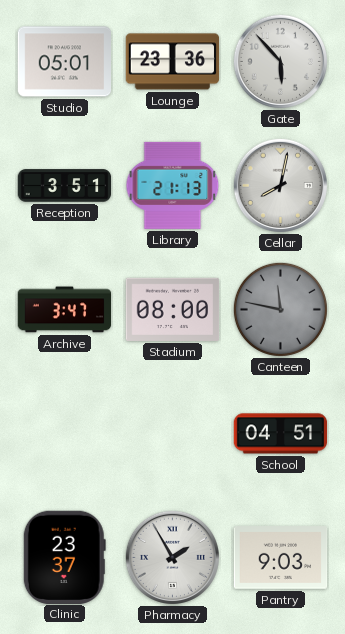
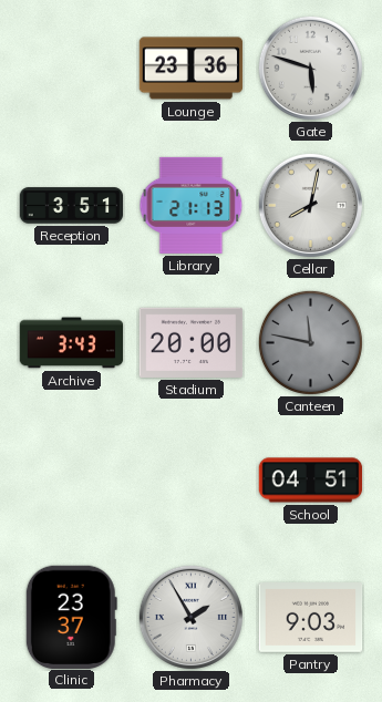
Studio: 05:01 -> none
Gate: 5:53 -> 5:48
Archive: 3:47 -> 3:43
Stadium: 08:00 -> 20:00
